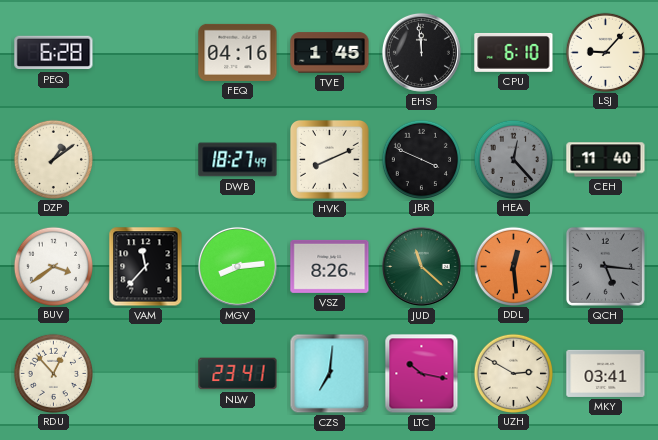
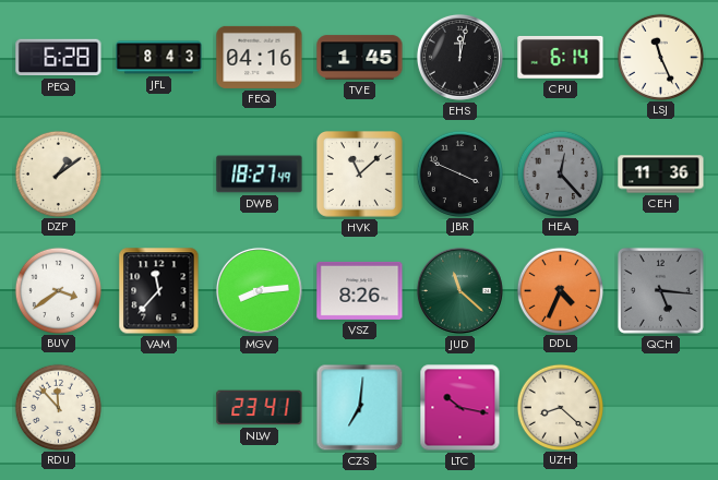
JFL: none -> 8:43
EHS: 11:59 -> 12:02
CPU: 6:10 -> 6:14
LSJ: 9:07 -> 11:26
HVK: 8:11 -> 11:08
CEH: 11:40 -> 11:36
DDL: 12:29 -> 4:34
RDU: 12:53 -> 11:53
UZH: 2:50 -> 8:22
MKY: 03:41 -> none
